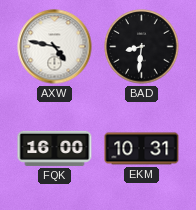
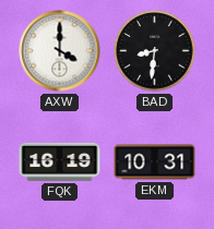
AXW: 4:47 -> 4:00
FQK: 16:00 -> 16:19
